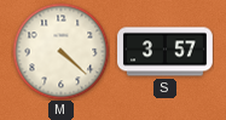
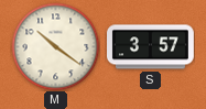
M: 4:22 -> 10:21
